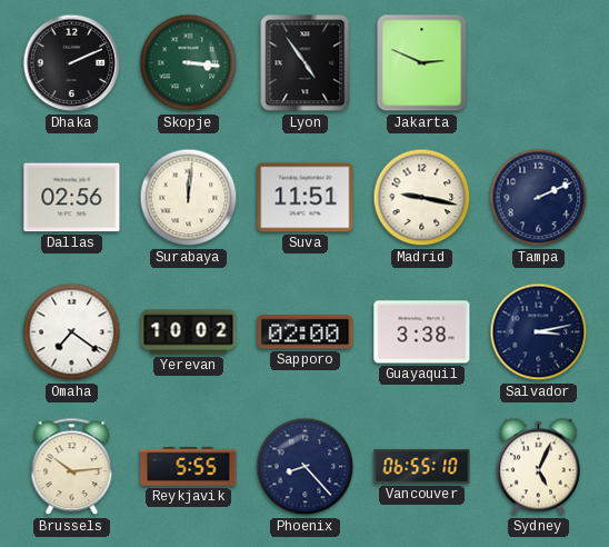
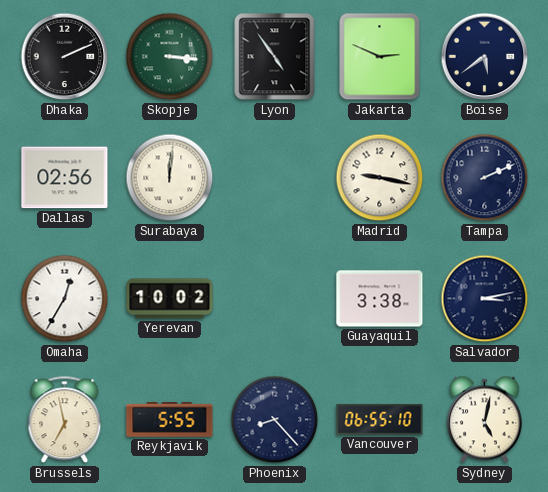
Boise: none -> 5:39
Suva: 11:51 -> none
Omaha: 7:21 -> 12:35
Sapporo: 02:00 -> none
Brussels: 10:14 -> 6:58
Sydney: 5:04 -> 5:02
